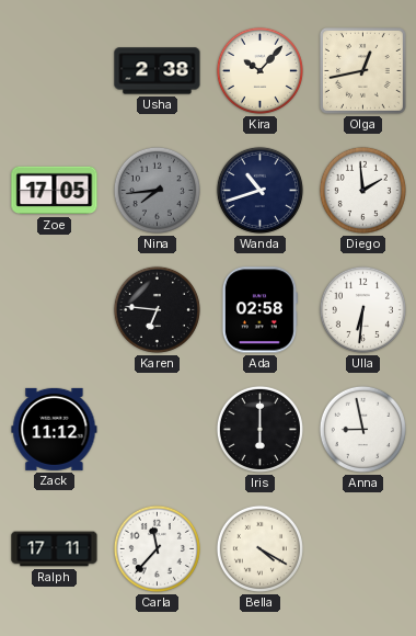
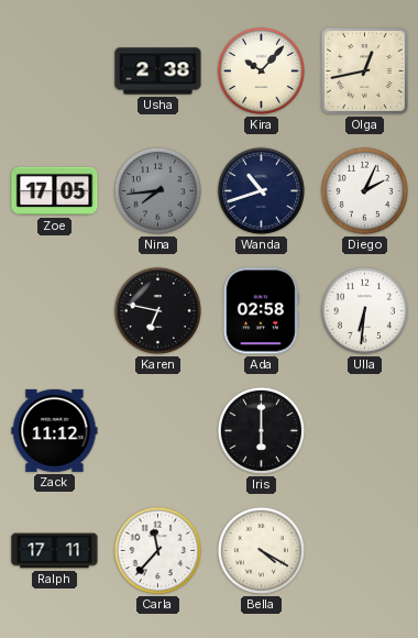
Diego: 1:59 -> 2:04
Karen: 6:46 -> 6:47
Anna: 8:58 -> none
